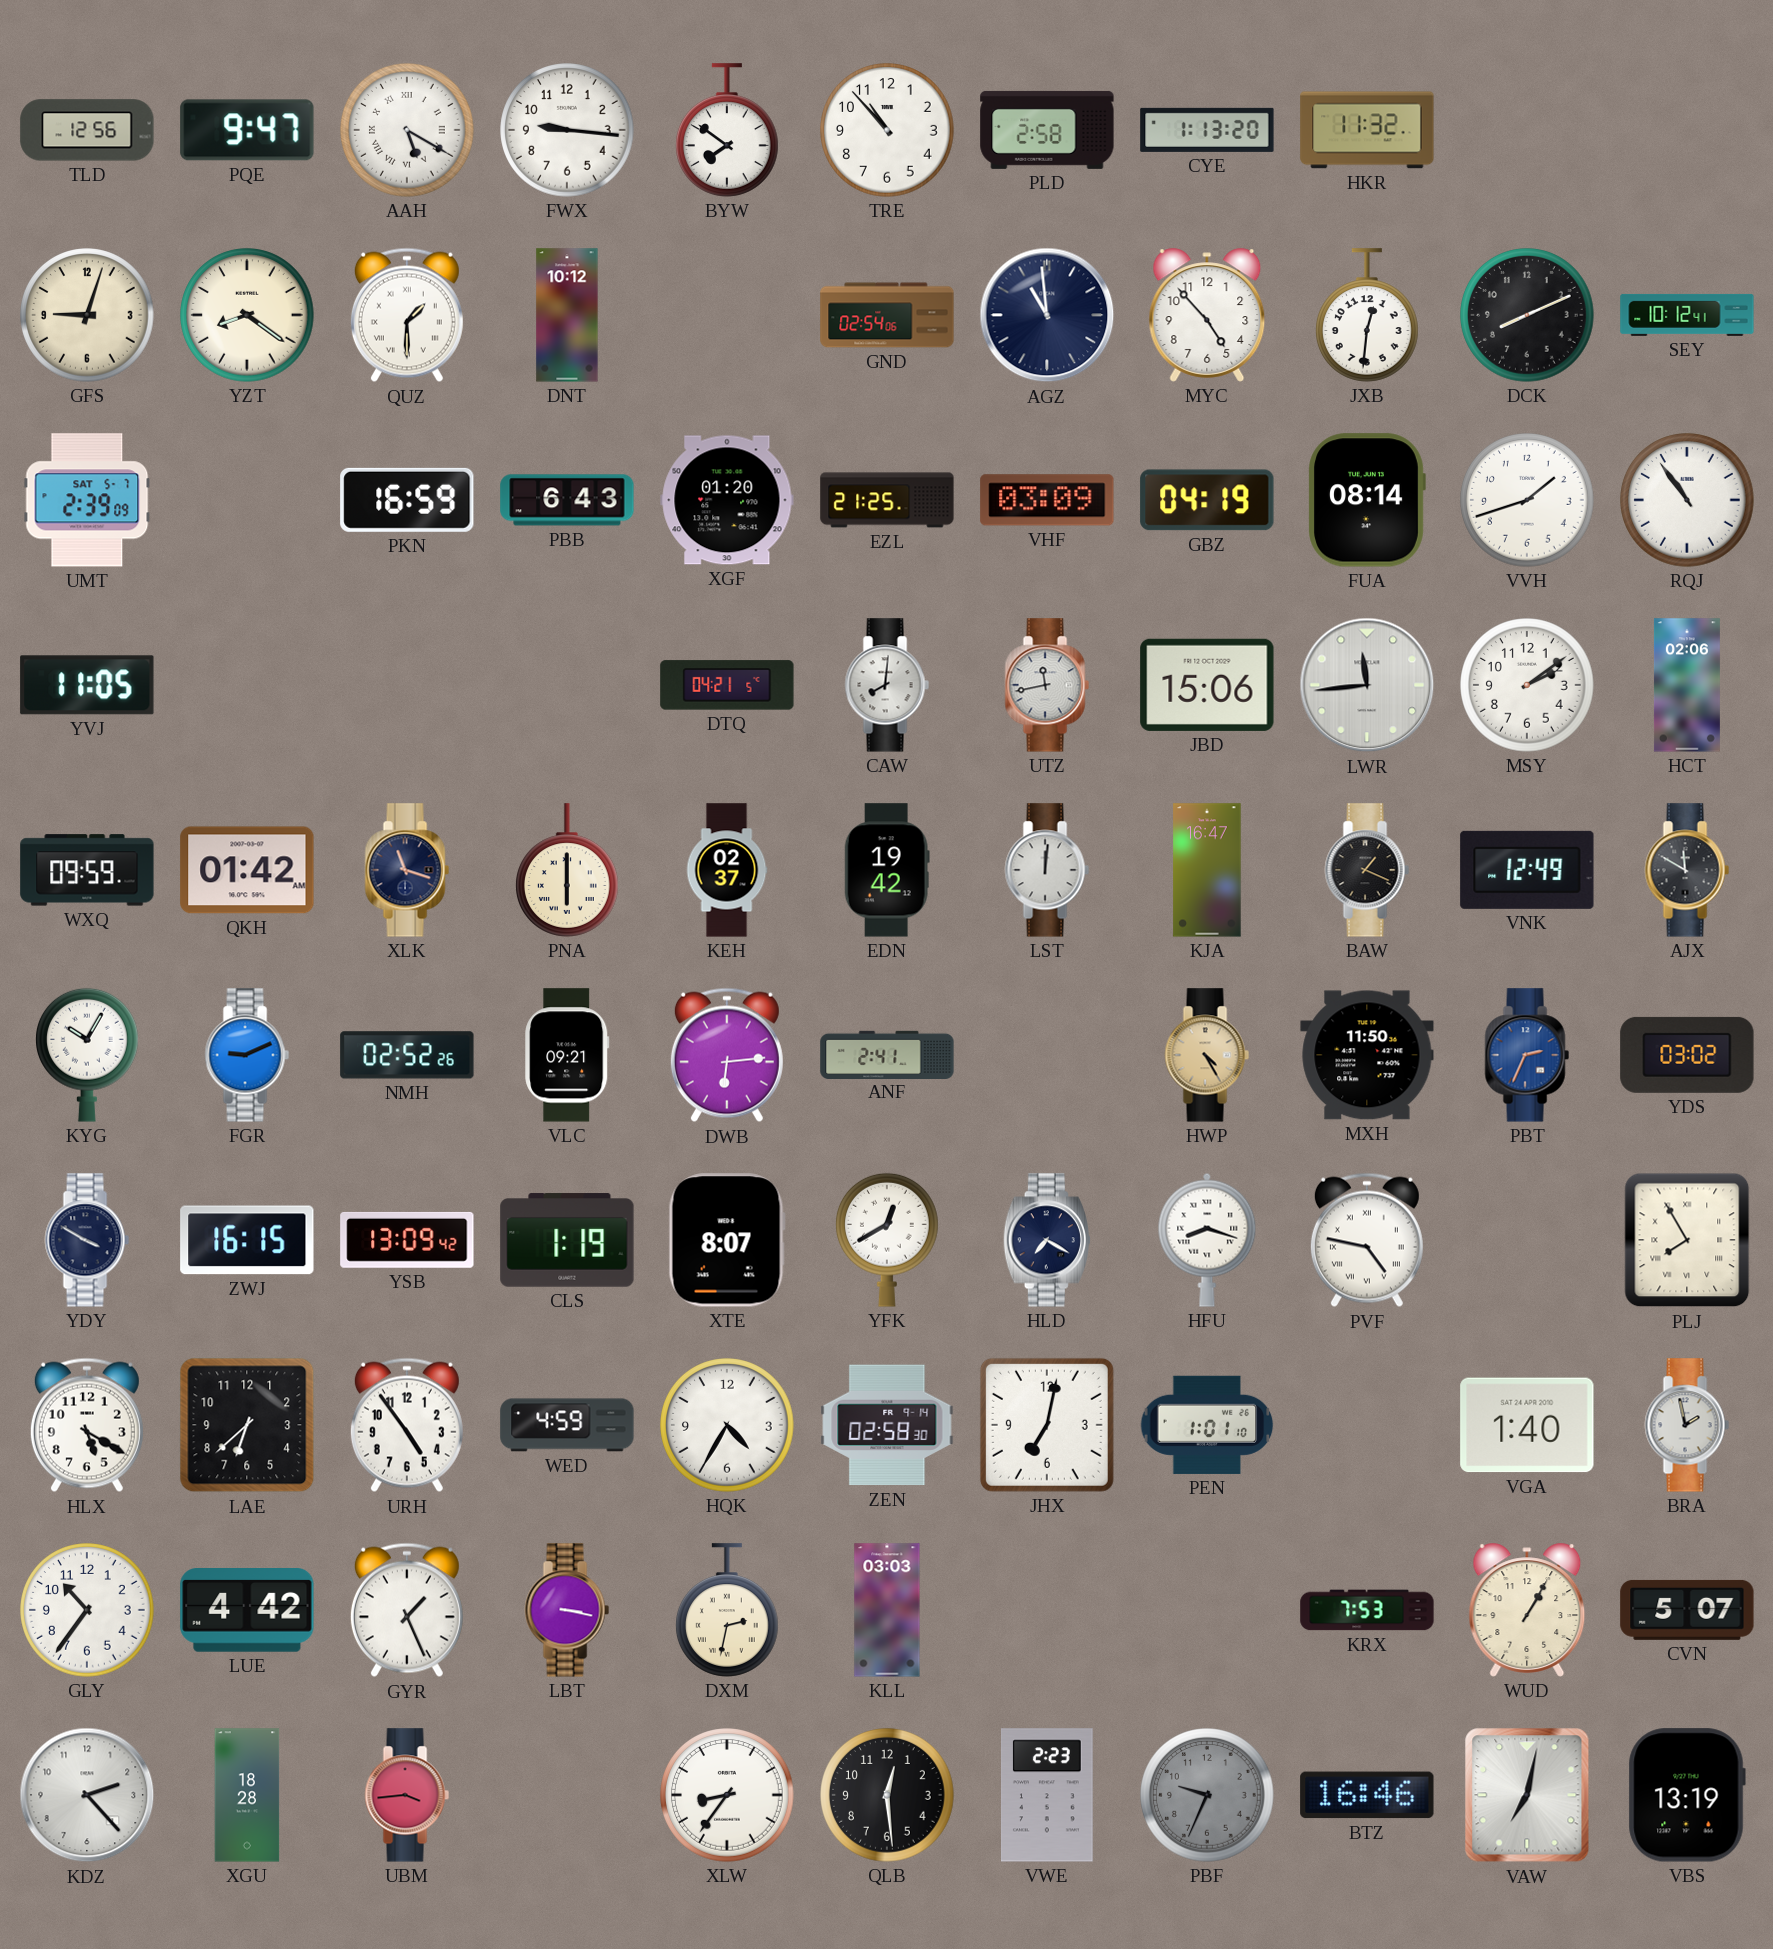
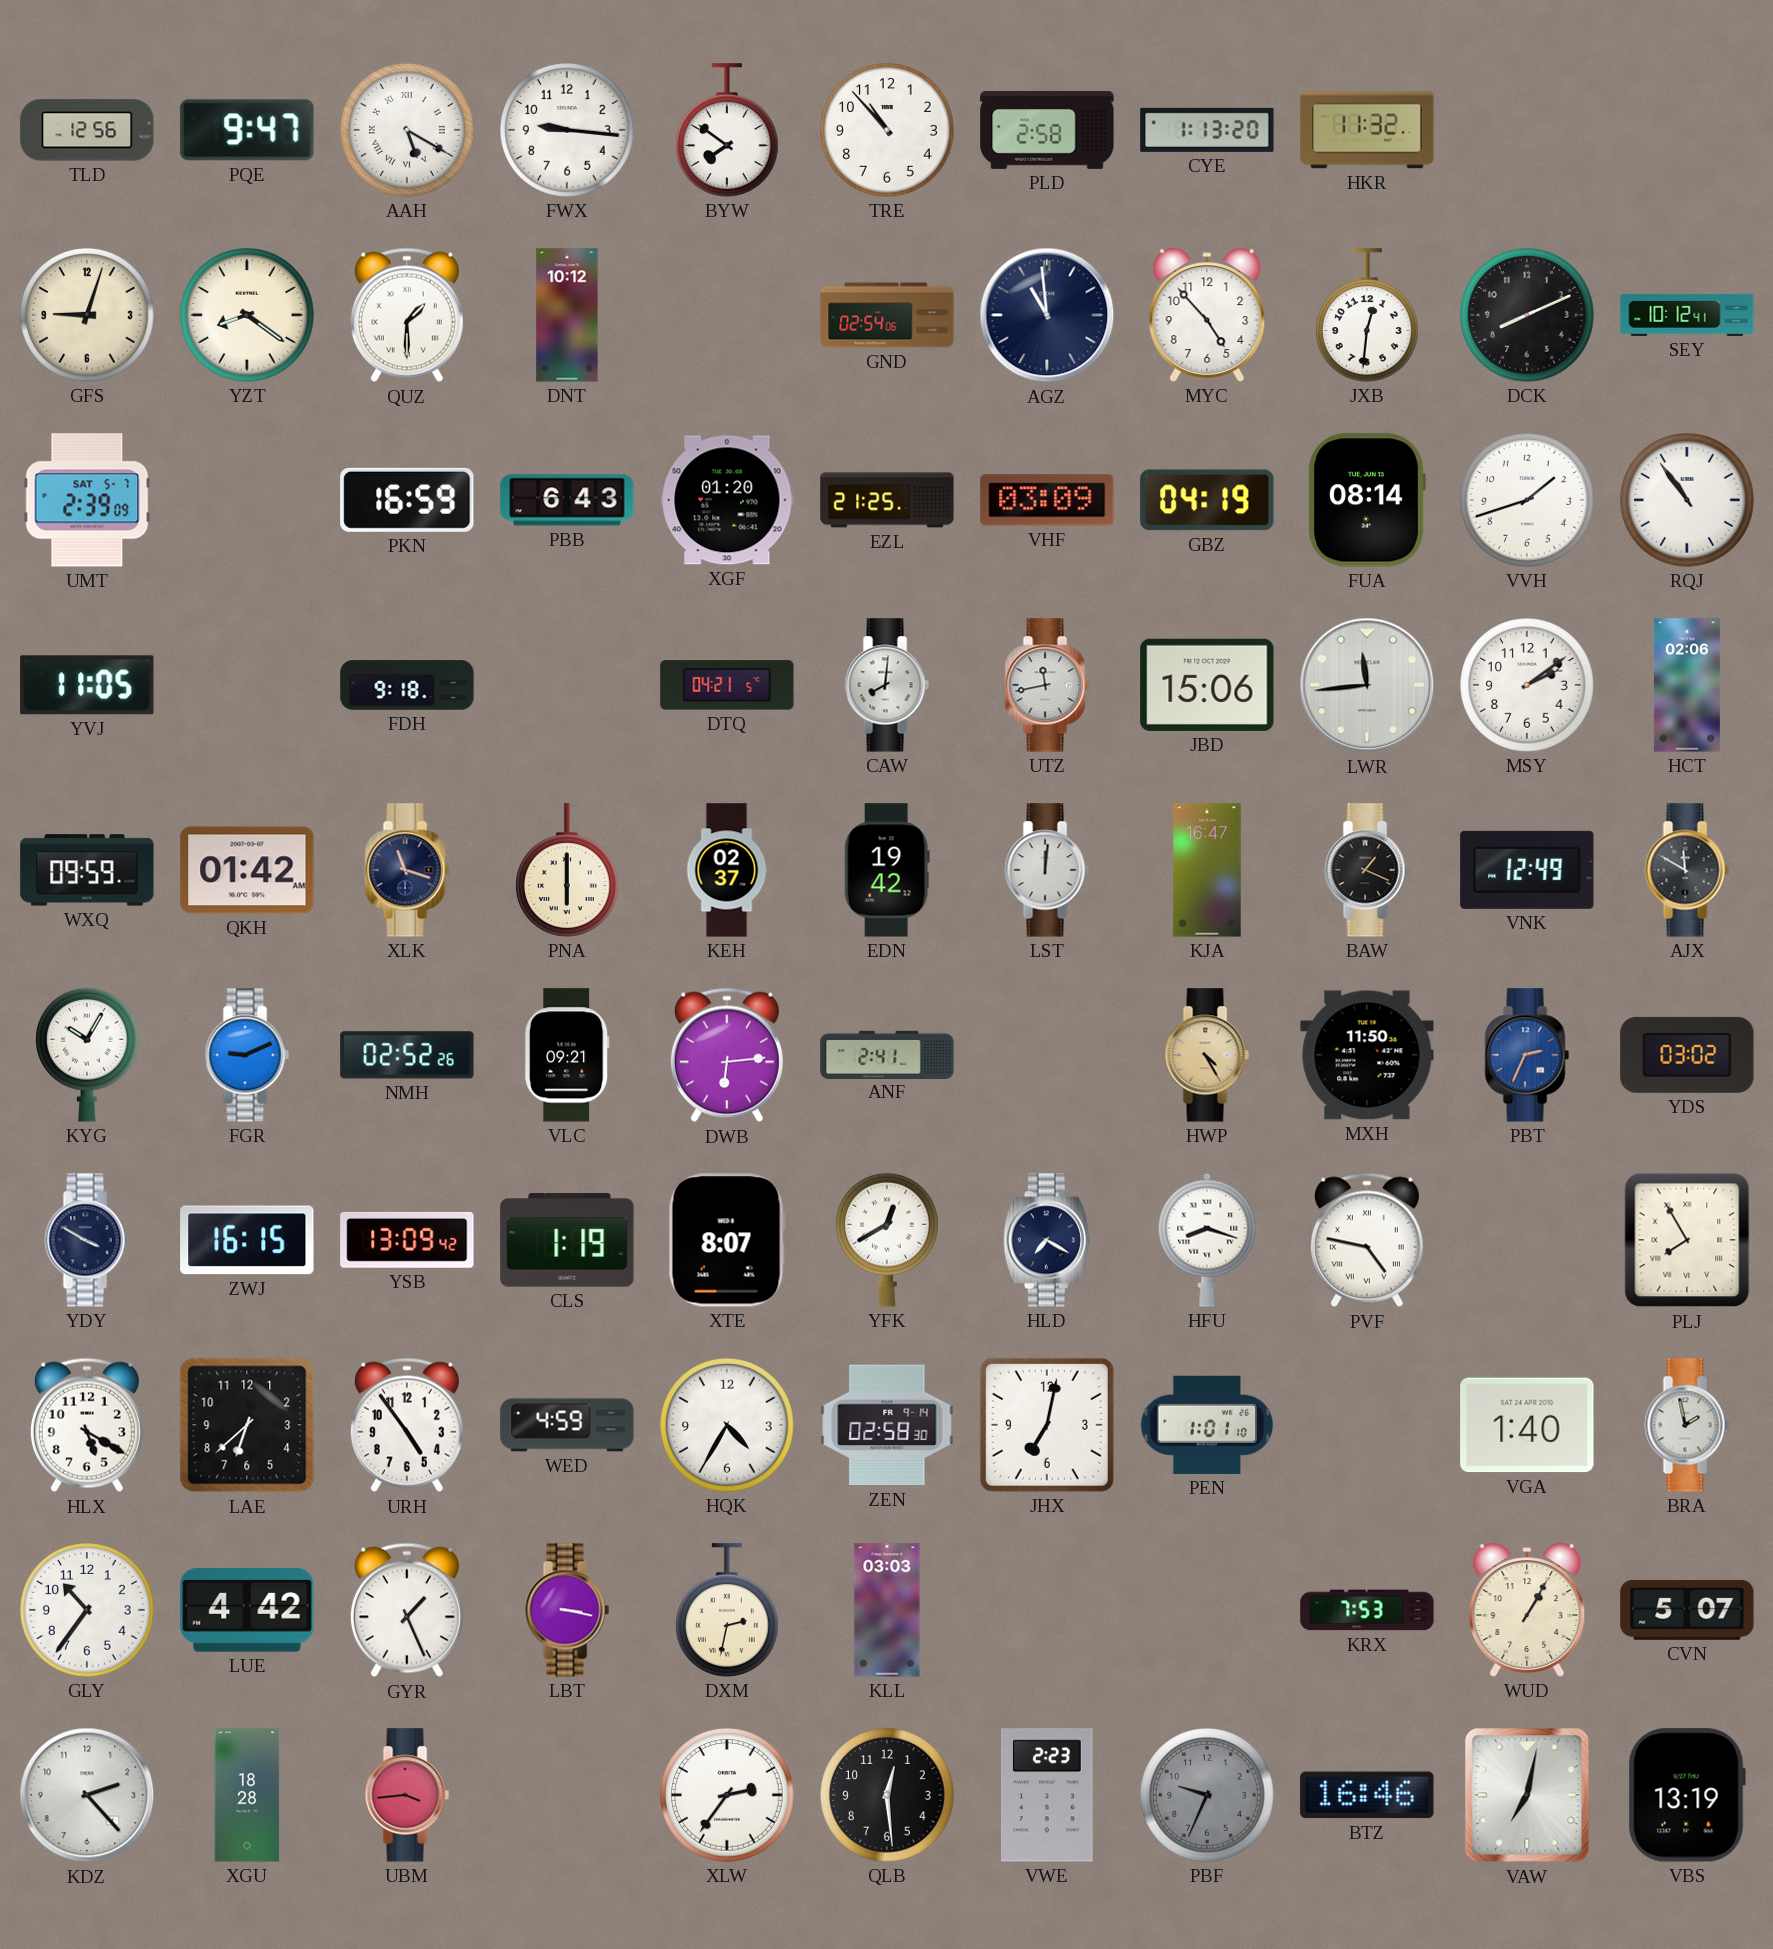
FDH: none -> 9:18
XLW: 8:36 -> 2:36
